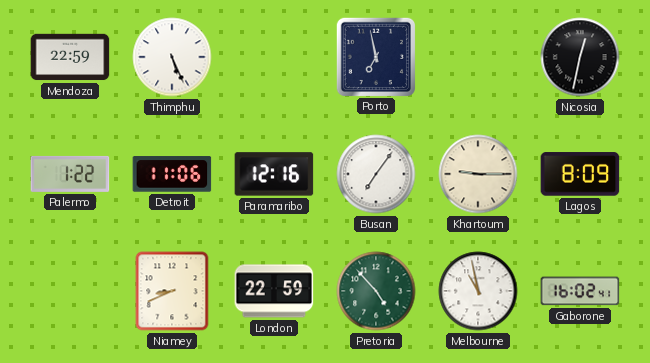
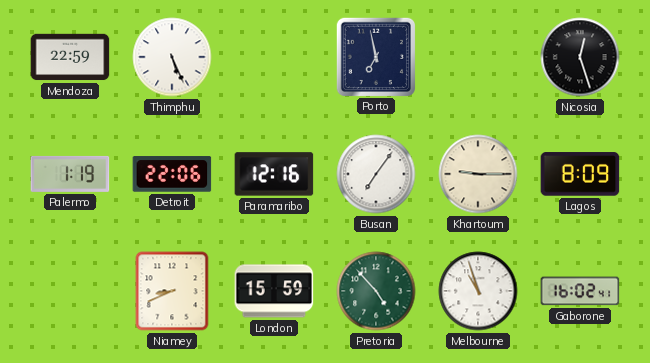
Nicosia: 12:32 -> 12:27
Palermo: 1:22 -> 1:19
Detroit: 11:06 -> 22:06
London: 22:59 -> 15:59
Melbourne: 10:58 -> 10:57
